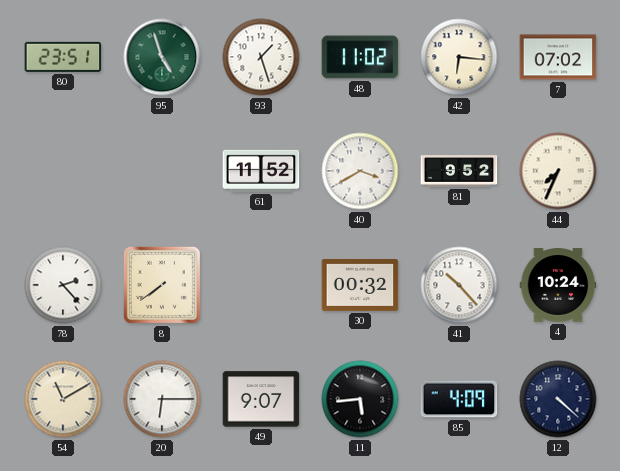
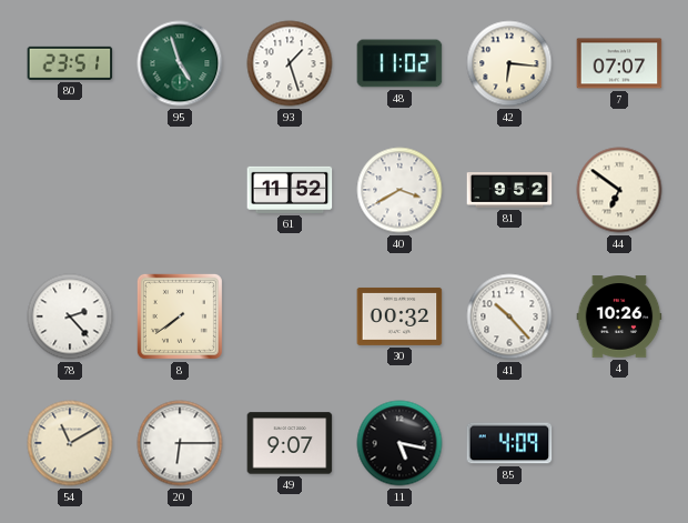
7: 07:02 -> 07:07
44: 7:34 -> 6:51
4: 10:24 -> 10:26
11: 5:44 -> 5:17
12: 4:22 -> none
